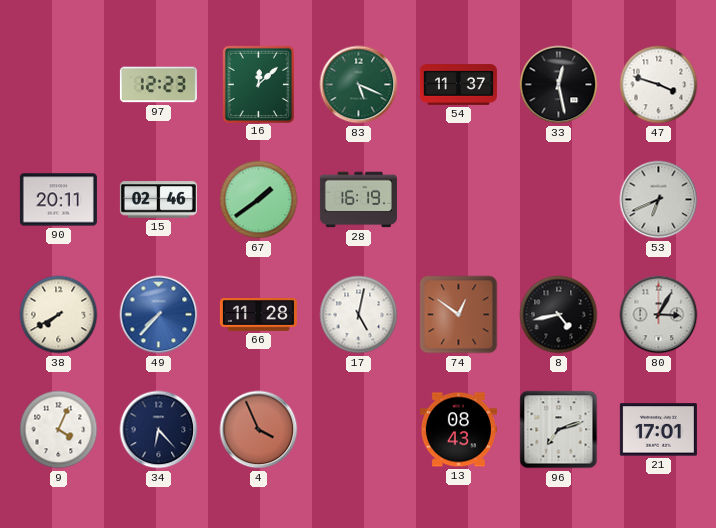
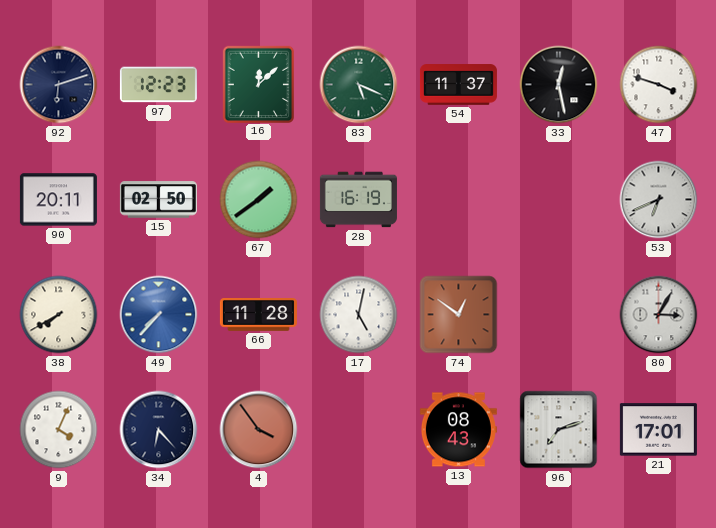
92: none -> 6:12
15: 02:46 -> 02:50
8: 4:43 -> none
4: 3:56 -> 3:54
